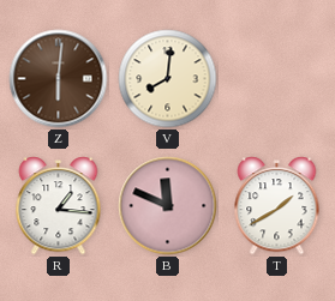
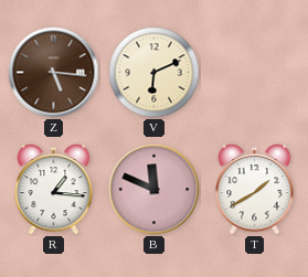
Z: 6:01 -> 5:16
V: 8:01 -> 6:11
